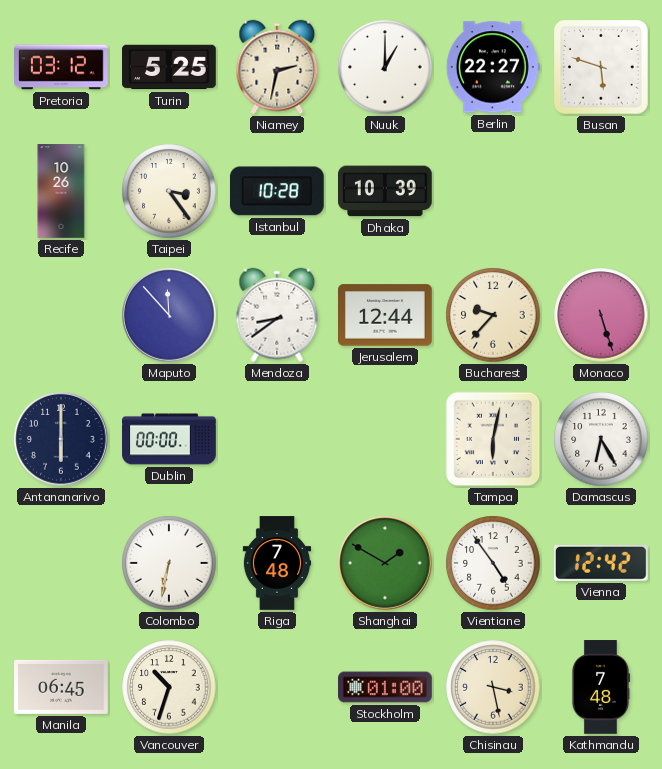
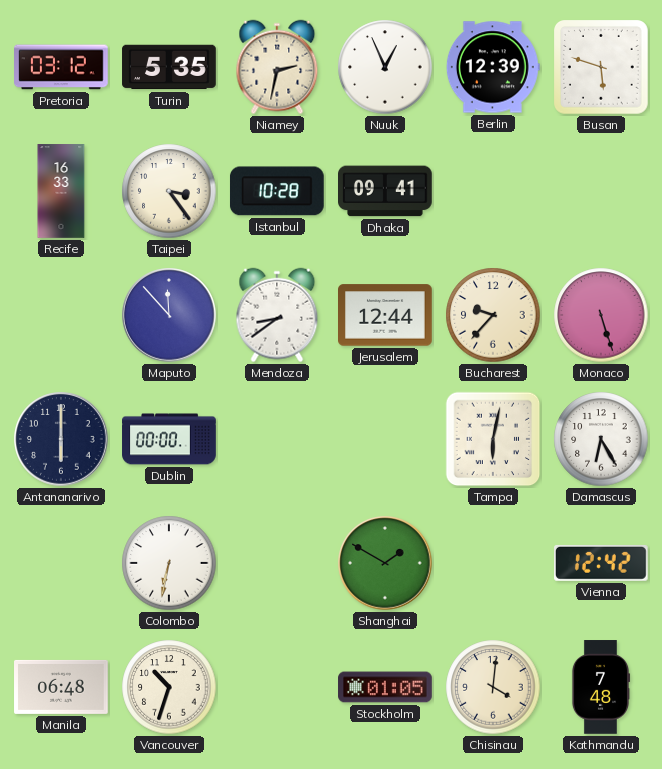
Turin: 5:25 -> 5:35
Nuuk: 1:00 -> 12:56
Berlin: 22:27 -> 12:39
Recife: 10:26 -> 16:33
Dhaka: 10:39 -> 09:41
Riga: 7:48 -> none
Vientiane: 4:54 -> none
Manila: 06:45 -> 06:48
Stockholm: 01:00 -> 01:05
Chisinau: 3:28 -> 4:01
